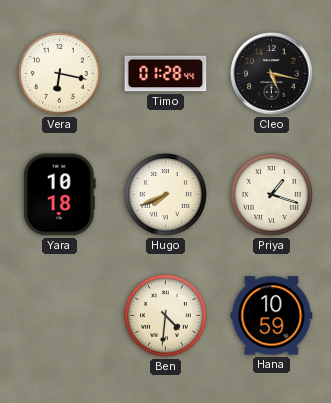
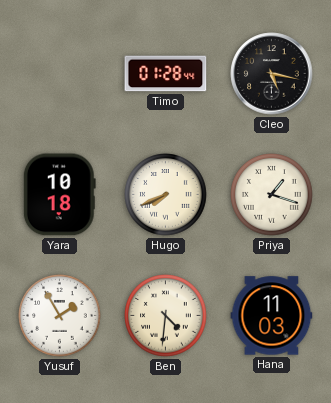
Vera: 6:17 -> none
Yusuf: none -> 1:55
Hana: 10:59 -> 11:03
